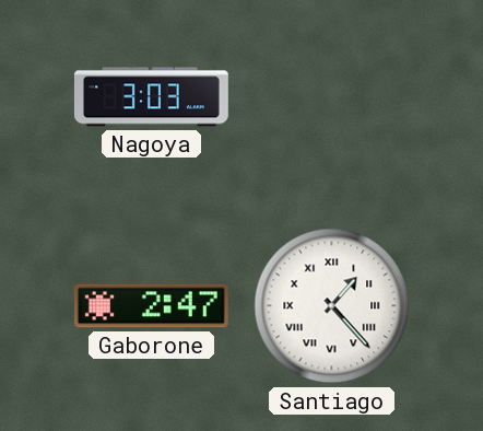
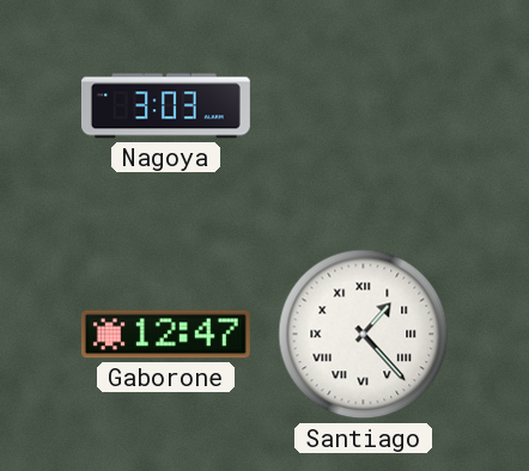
Gaborone: 2:47 -> 12:47
